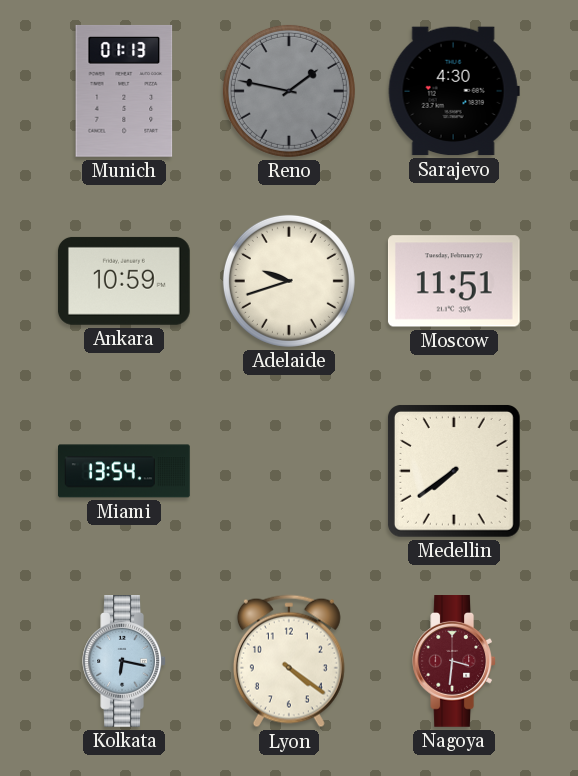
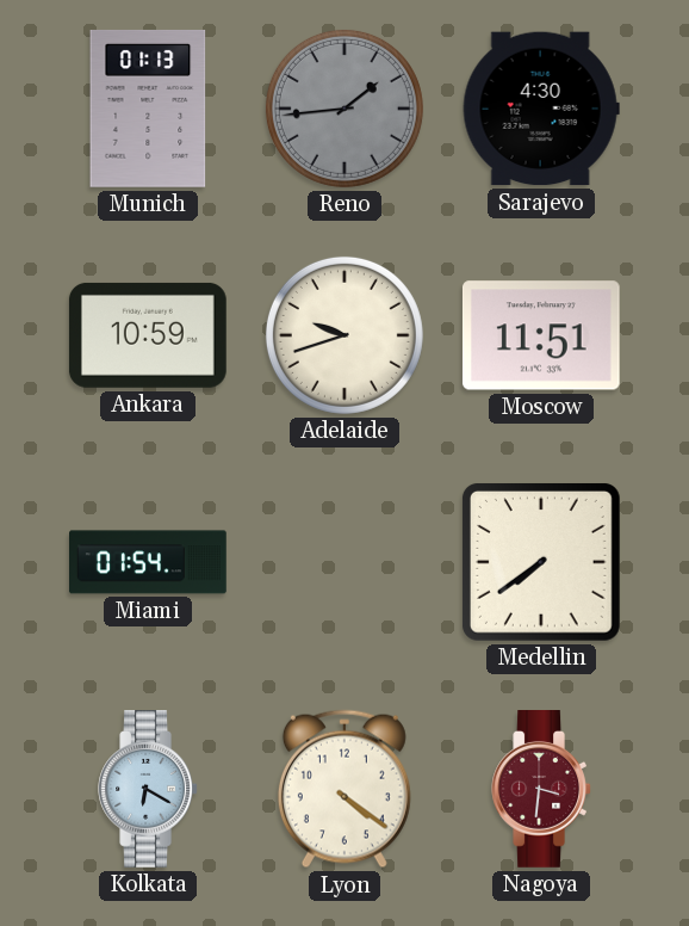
Reno: 1:47 -> 1:44
Miami: 13:54 -> 01:54
Kolkata: 6:17 -> 6:20
